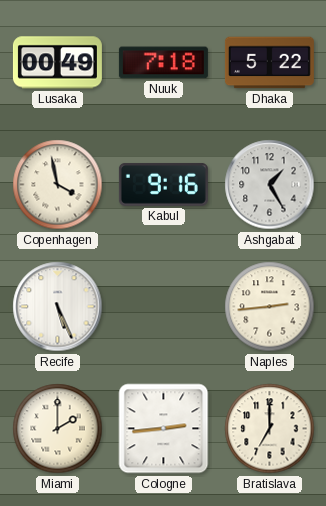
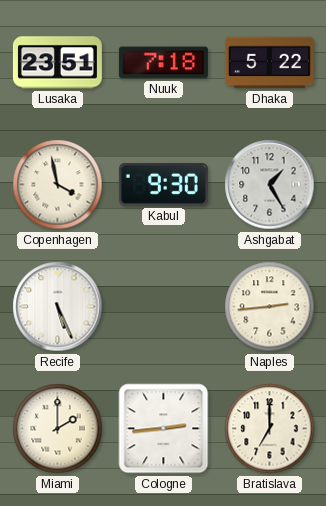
Lusaka: 00:49 -> 23:51
Kabul: 9:16 -> 9:30
